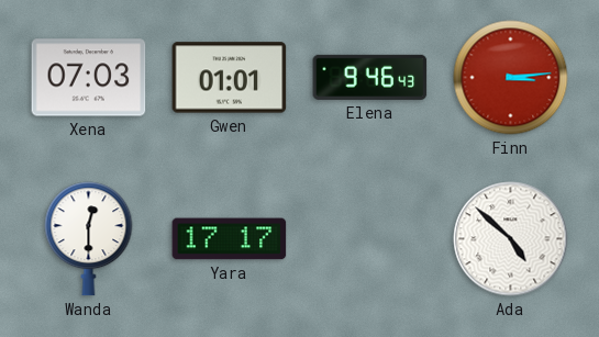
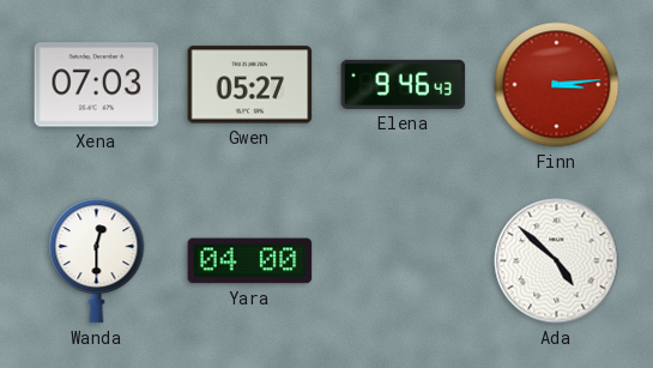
Gwen: 01:01 -> 05:27
Yara: 17:17 -> 04:00
